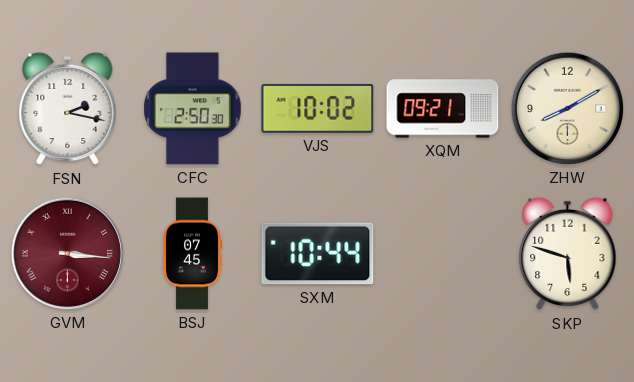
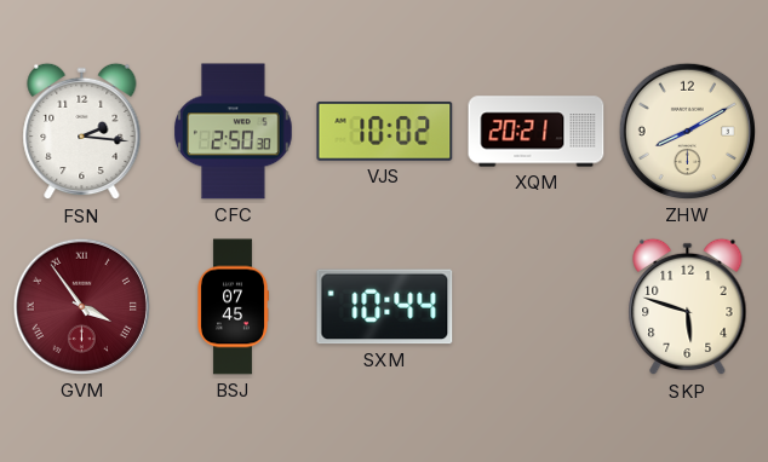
FSN: 2:17 -> 2:16
XQM: 09:21 -> 20:21
GVM: 3:16 -> 3:54
